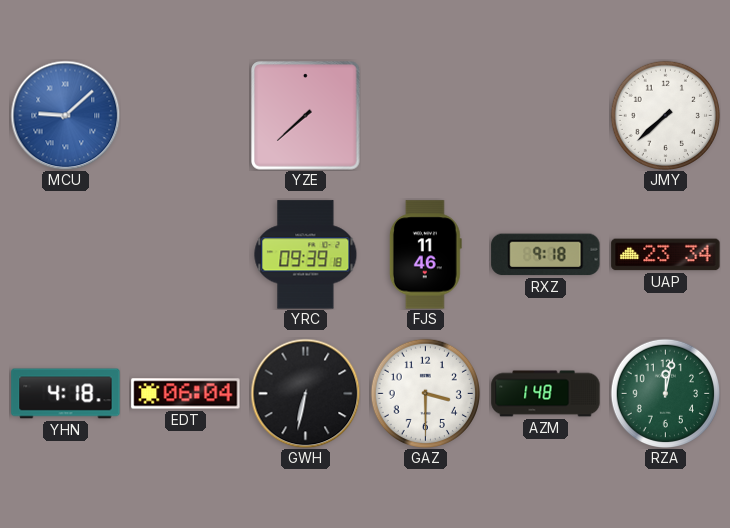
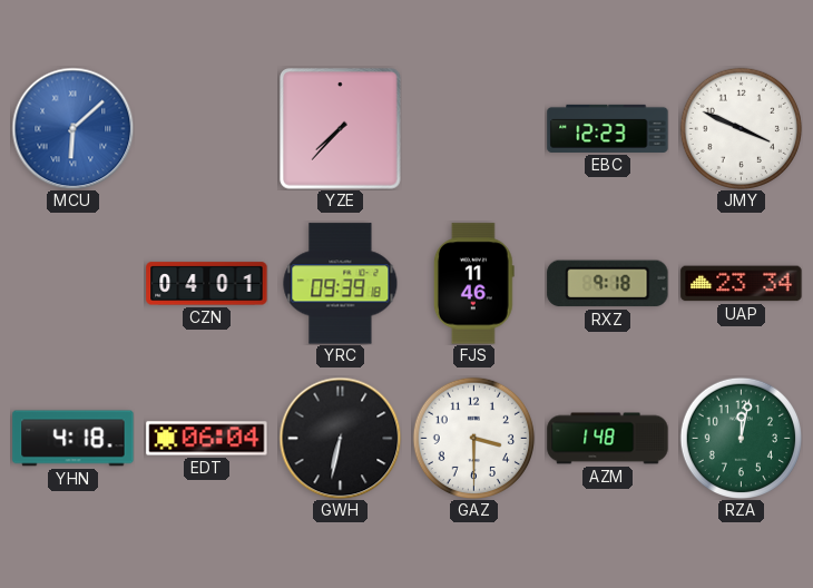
MCU: 9:08 -> 6:08
YZE: 7:38 -> 7:37
EBC: none -> 12:23
JMY: 7:38 -> 3:49
CZN: none -> 04:01
